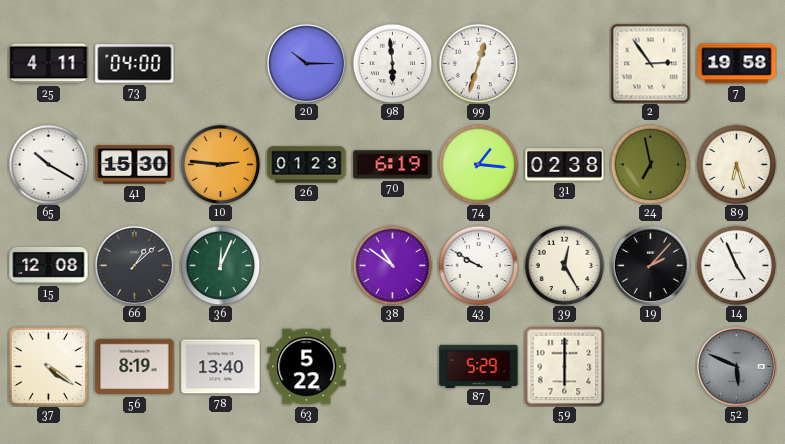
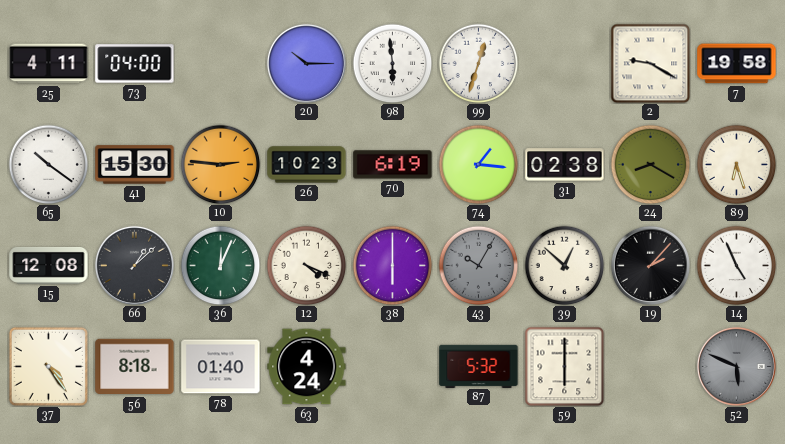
2: 2:54 -> 9:20
65: 10:20 -> 10:21
26: 01:23 -> 10:23
24: 6:58 -> 8:20
12: none -> 4:19
38: 10:51 -> 6:00
43: 9:50 -> 10:05
43 dial: white -> grey
39: 12:25 -> 12:52
37: 4:21 -> 4:24
56: 8:19 -> 8:18
78: 13:40 -> 01:40
63: 5:22 -> 4:24
87: 5:29 -> 5:32
